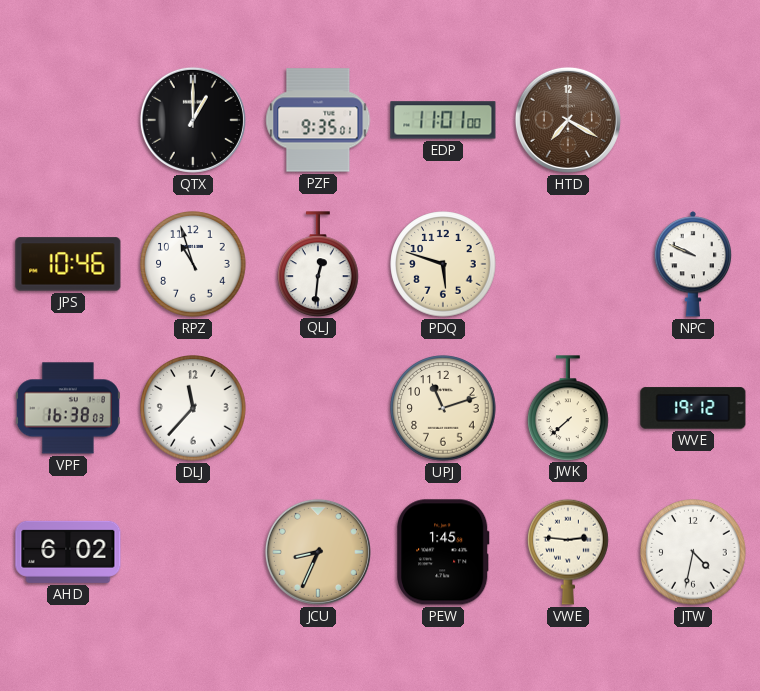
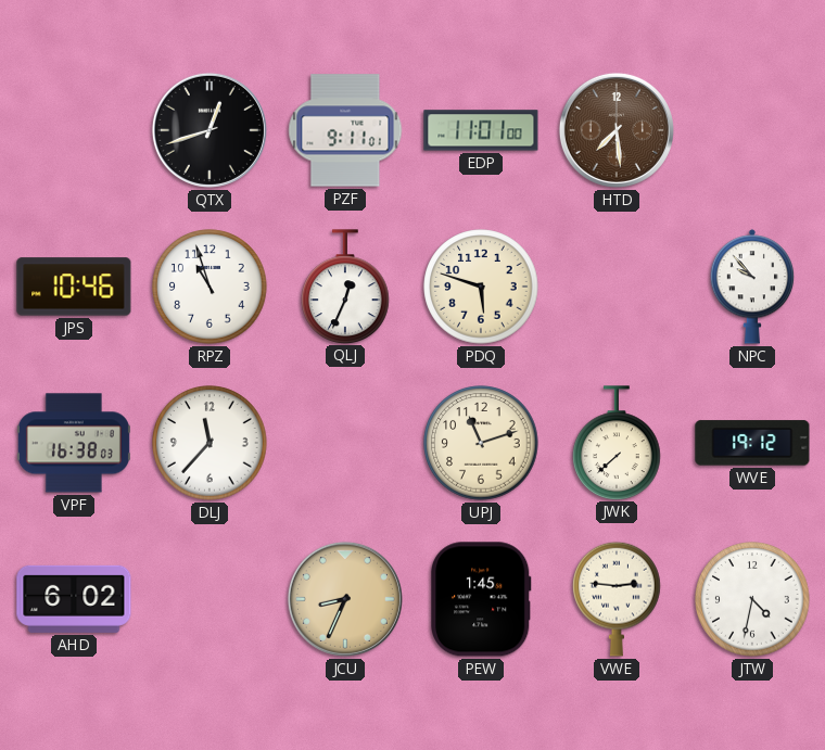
QTX: 1:00 -> 12:42
PZF: 9:35 -> 9:11
HTD: 7:20 -> 7:29
QLJ: 12:31 -> 12:34
NPC: 9:49 -> 9:53
